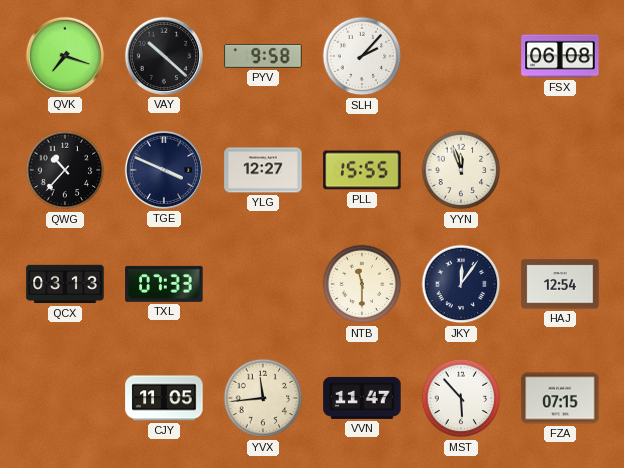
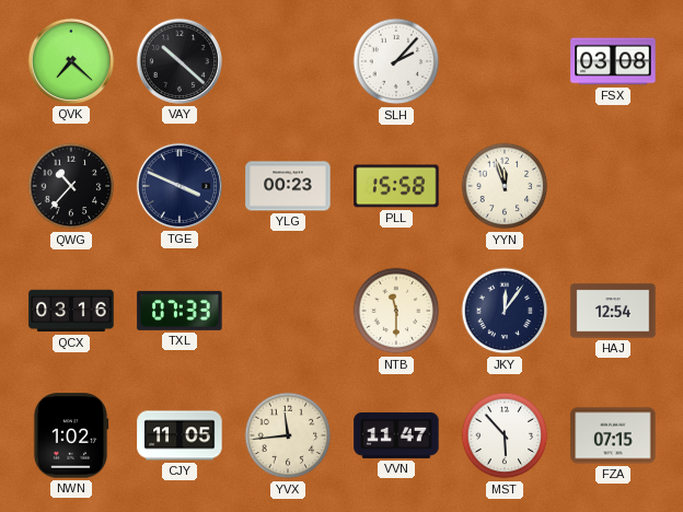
QVK: 7:18 -> 7:22
PYV: 9:58 -> none
FSX: 06:08 -> 03:08
YLG: 12:27 -> 00:23
PLL: 15:55 -> 15:58
QCX: 03:13 -> 03:16
NWN: none -> 1:02
